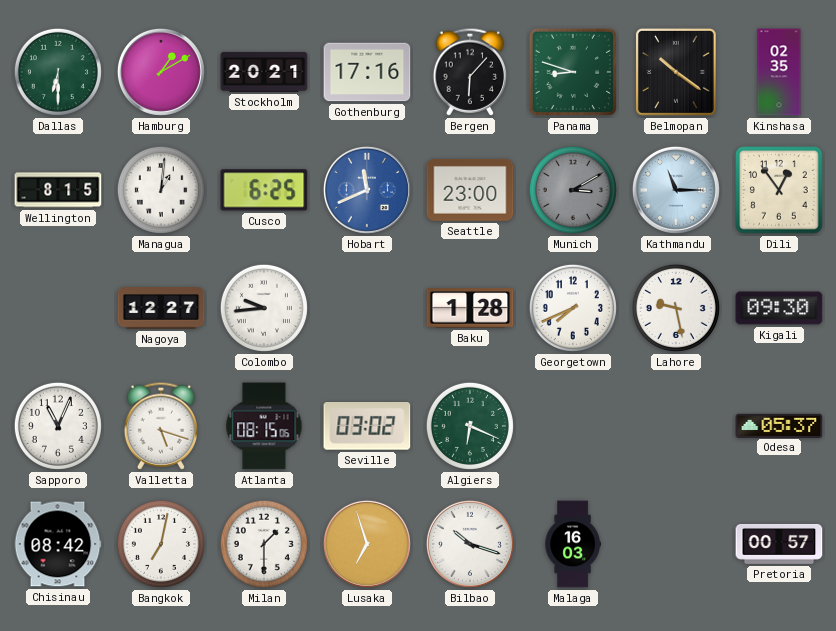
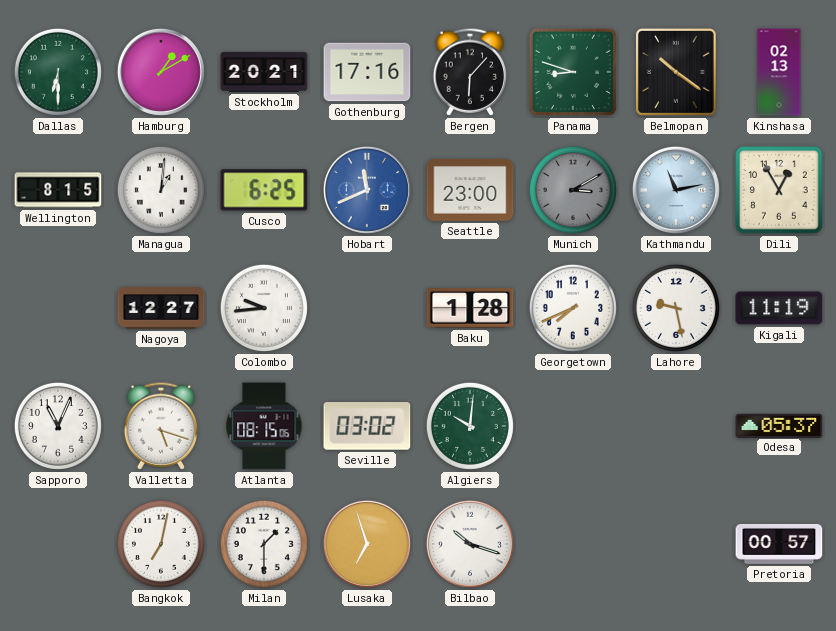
Kinshasa: 02:35 -> 02:13
Kathmandu: 11:15 -> 11:13
Dili: 12:54 -> 12:55
Kigali: 09:30 -> 11:19
Algiers: 6:19 -> 10:01
Chisinau: 08:42 -> none
Malaga: 16:03 -> none
